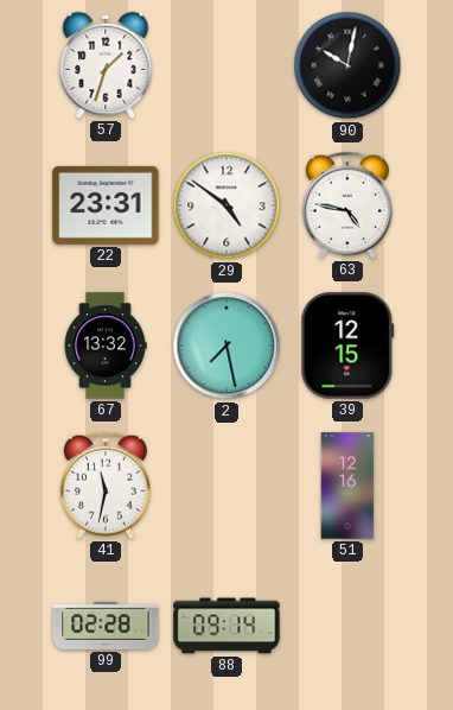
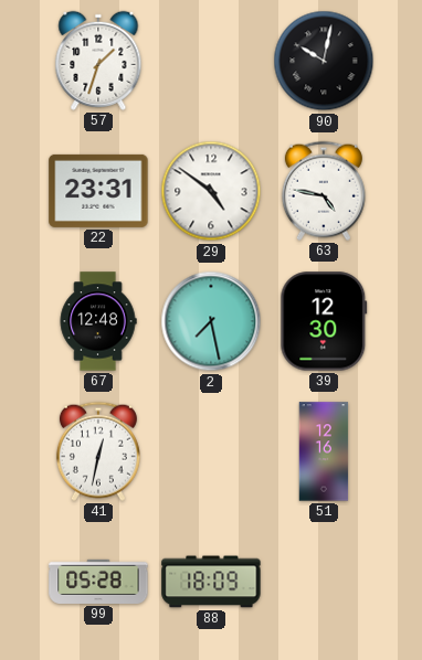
67: 13:32 -> 12:48
39: 12:15 -> 12:30
41: 11:32 -> 12:32
99: 02:28 -> 05:28
88: 09:14 -> 18:09
